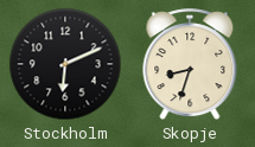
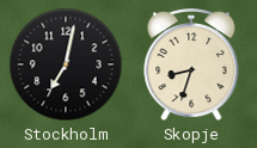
Stockholm: 6:11 -> 7:02
